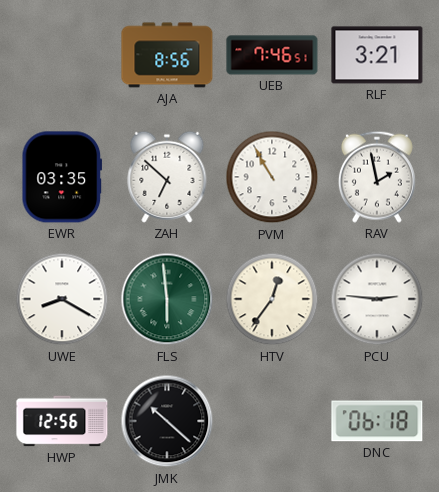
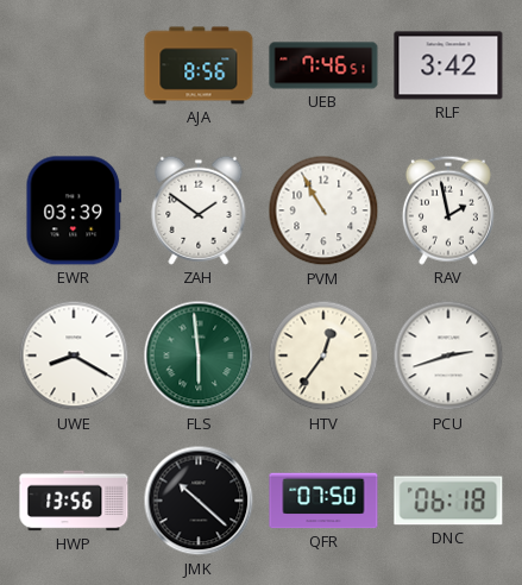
RLF: 3:21 -> 3:42
EWR: 03:35 -> 03:39
ZAH: 6:52 -> 1:51
PCU: 2:46 -> 2:42
HWP: 12:56 -> 13:56
QFR: none -> 07:50
